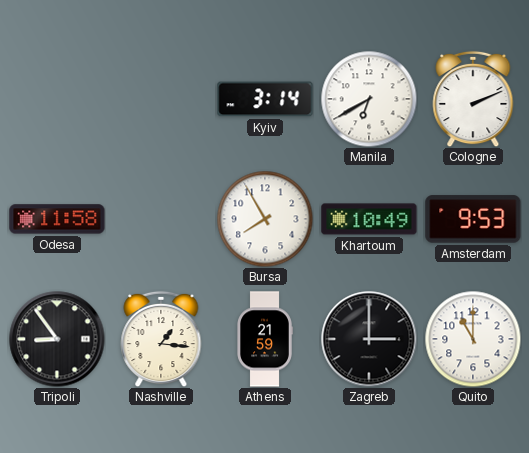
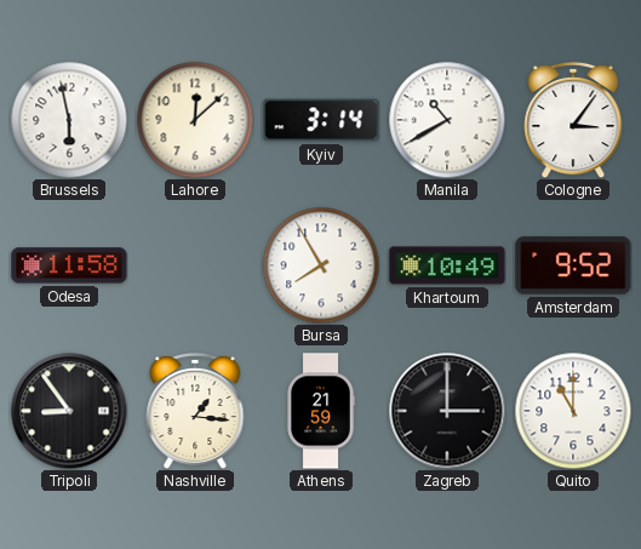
Brussels: none -> 5:58
Lahore: none -> 12:08
Manila: 6:40 -> 10:40
Cologne: 2:11 -> 3:06
Amsterdam: 9:53 -> 9:52
